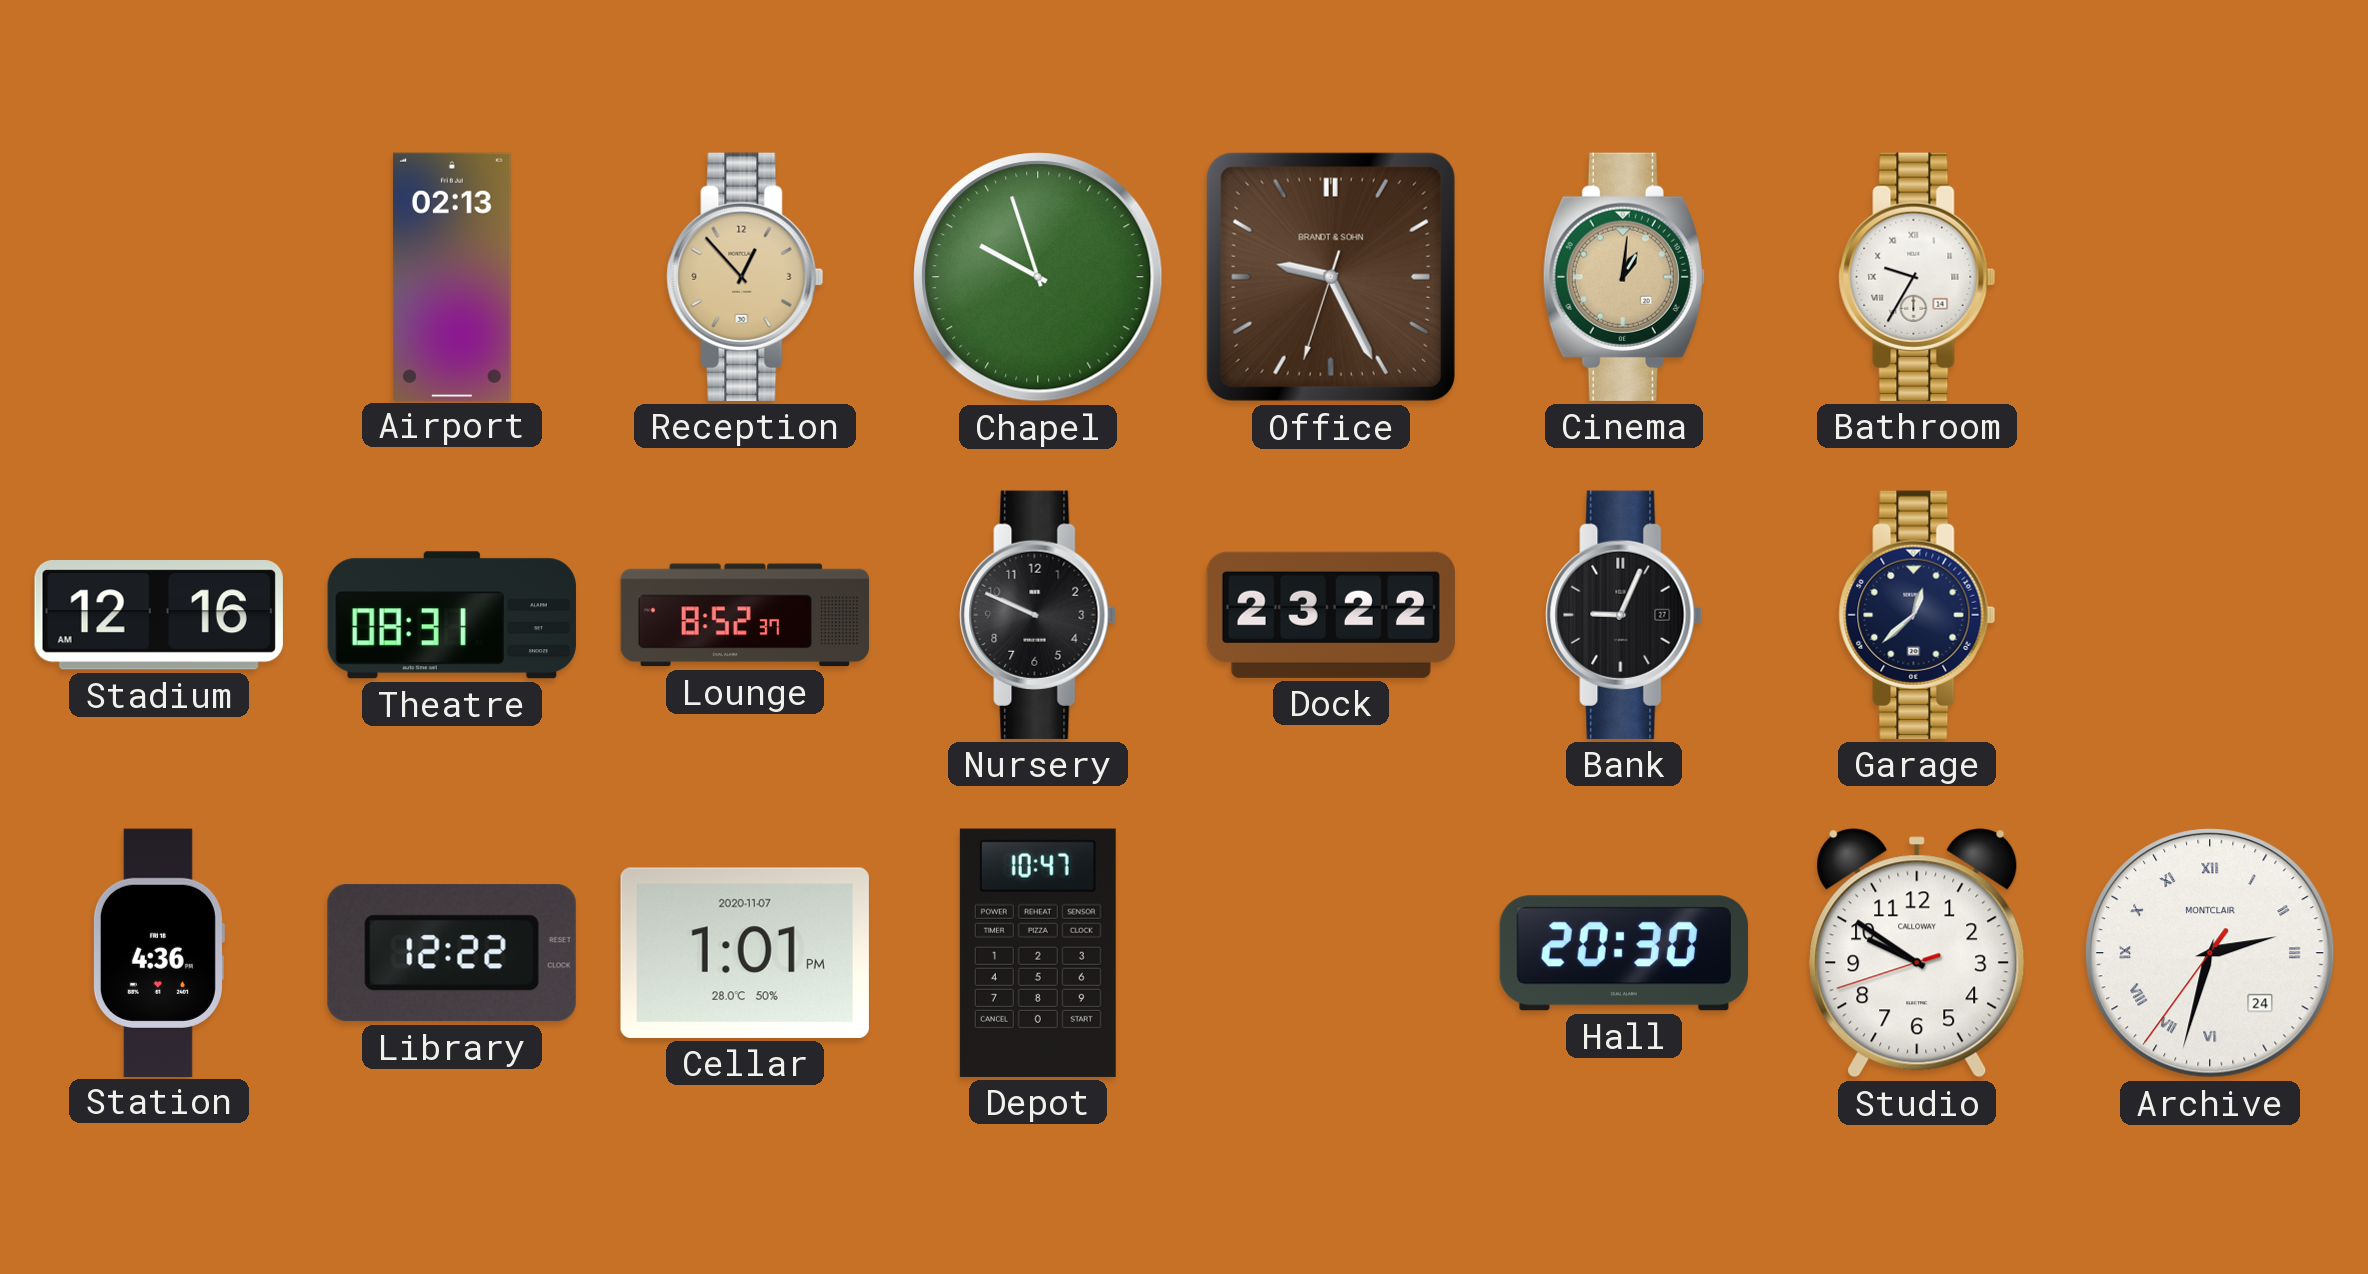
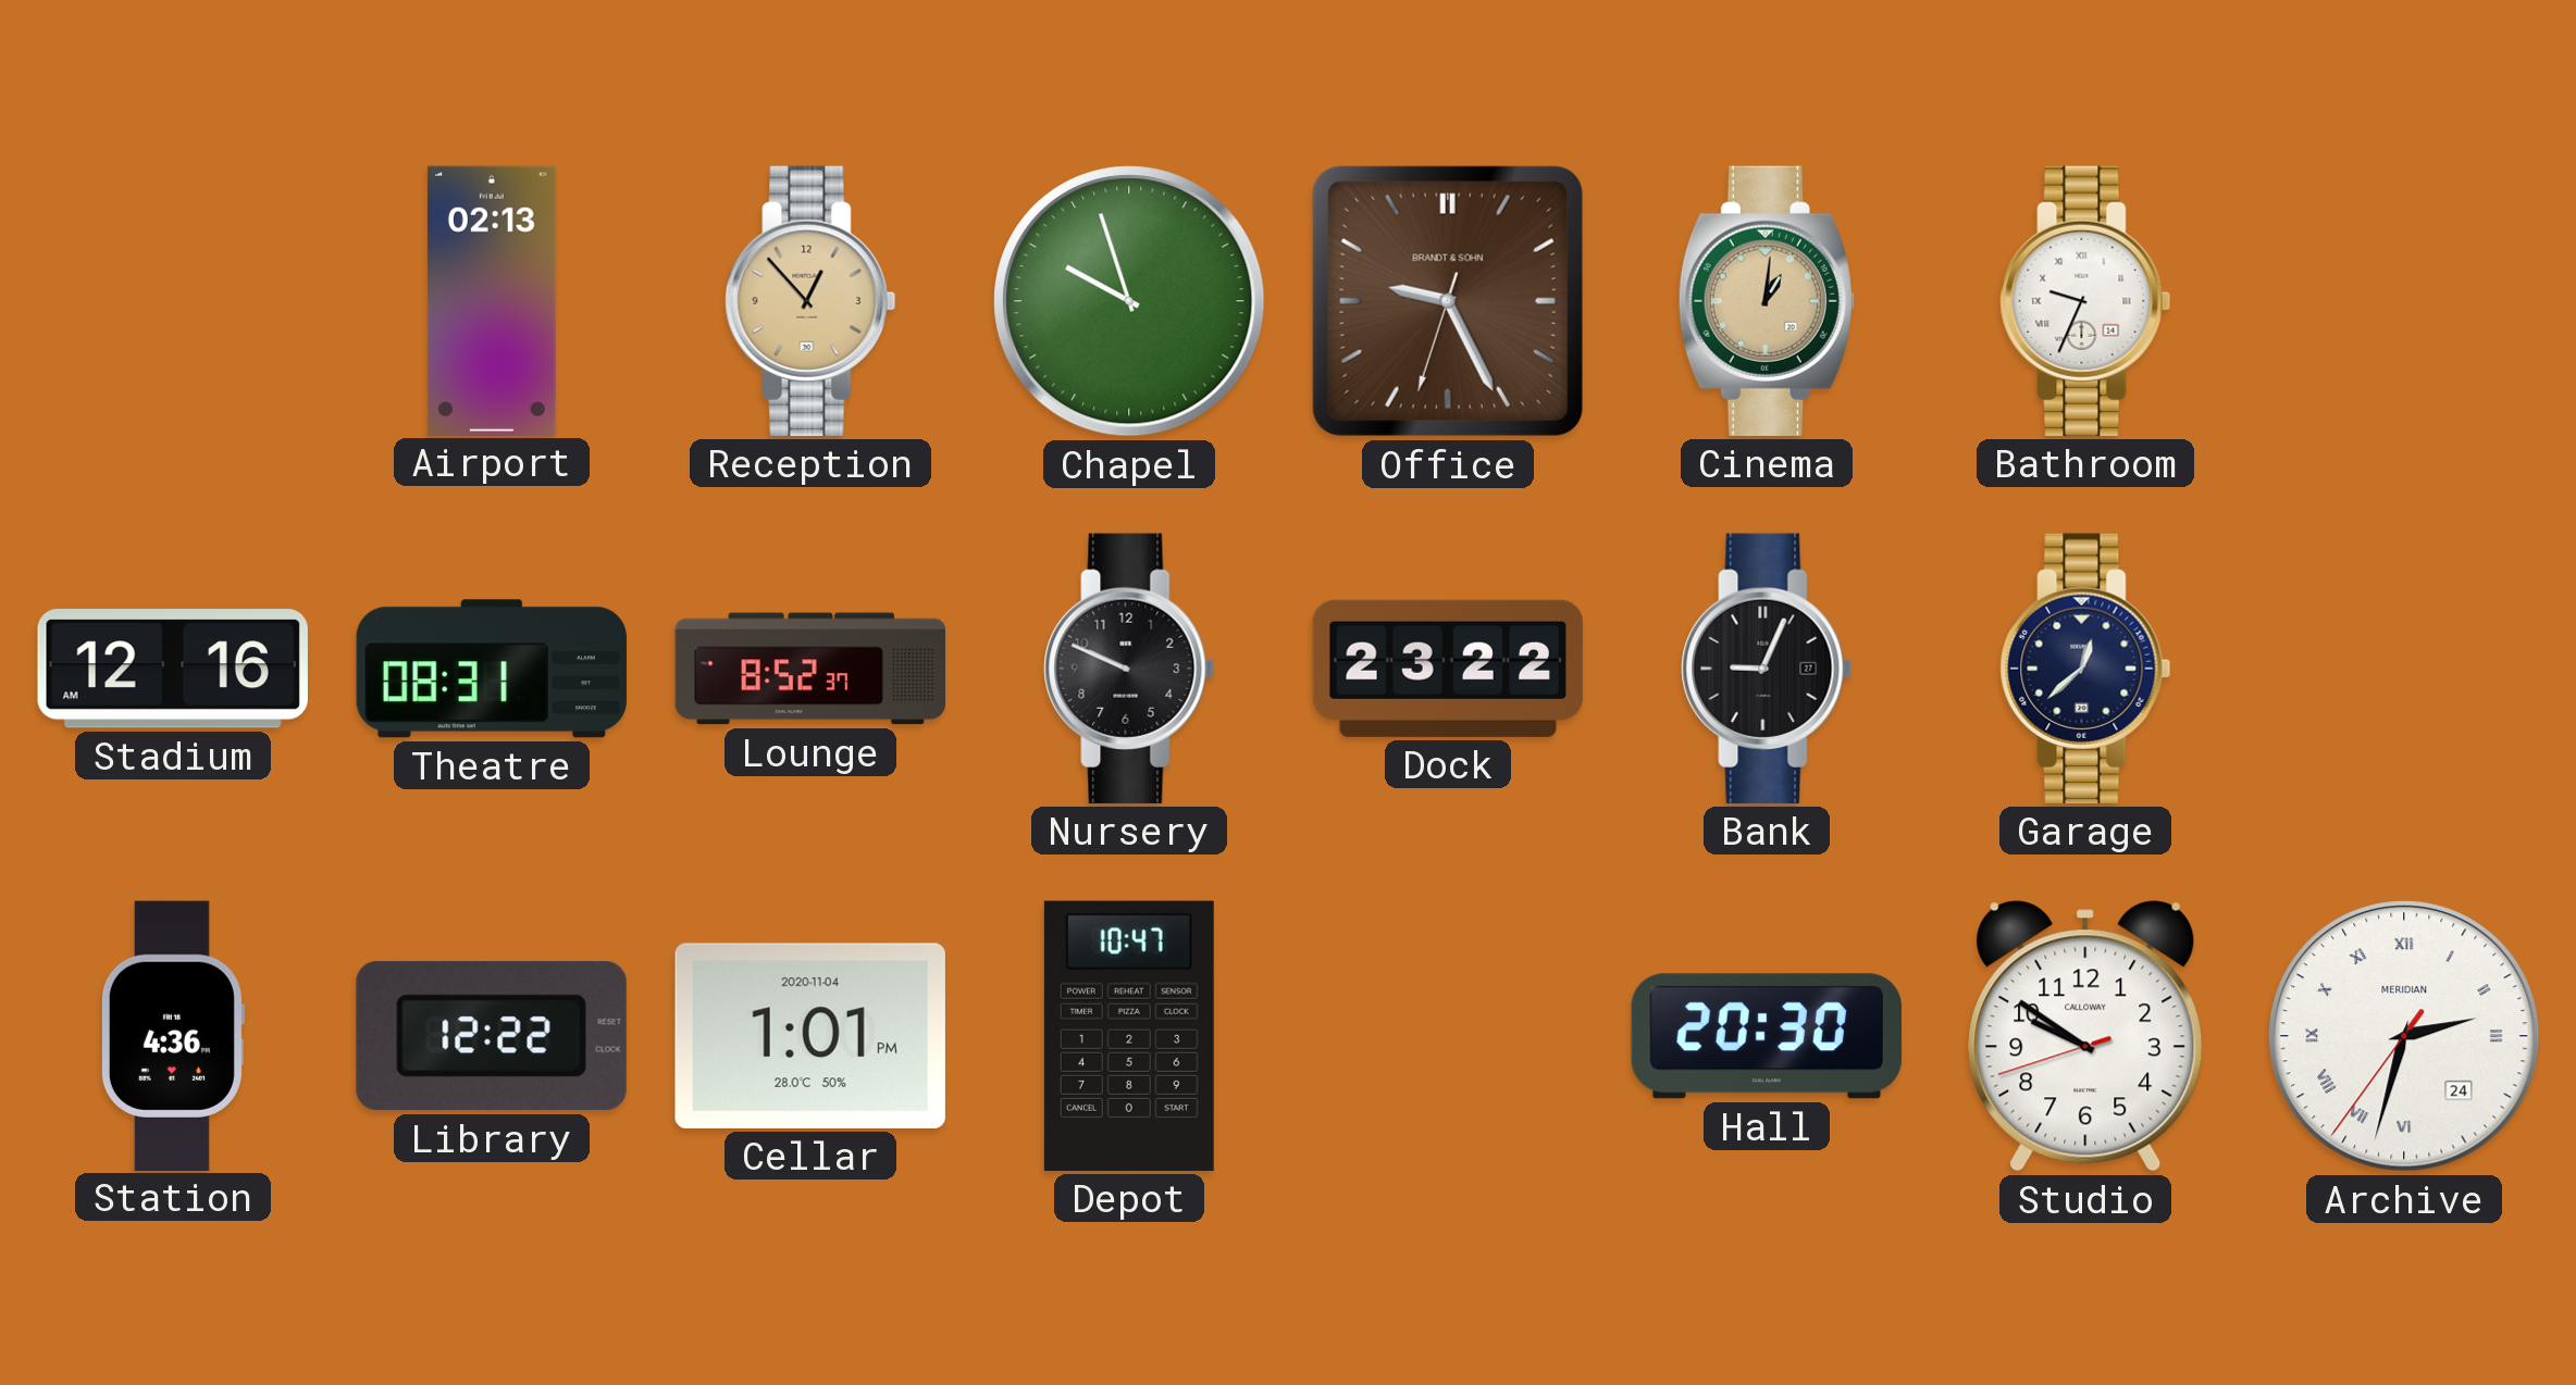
Bathroom: 9:35 -> 9:34
Cellar date: 2020-11-07 -> 2020-11-04
Archive brand: MONTCLAIR -> MERIDIAN
